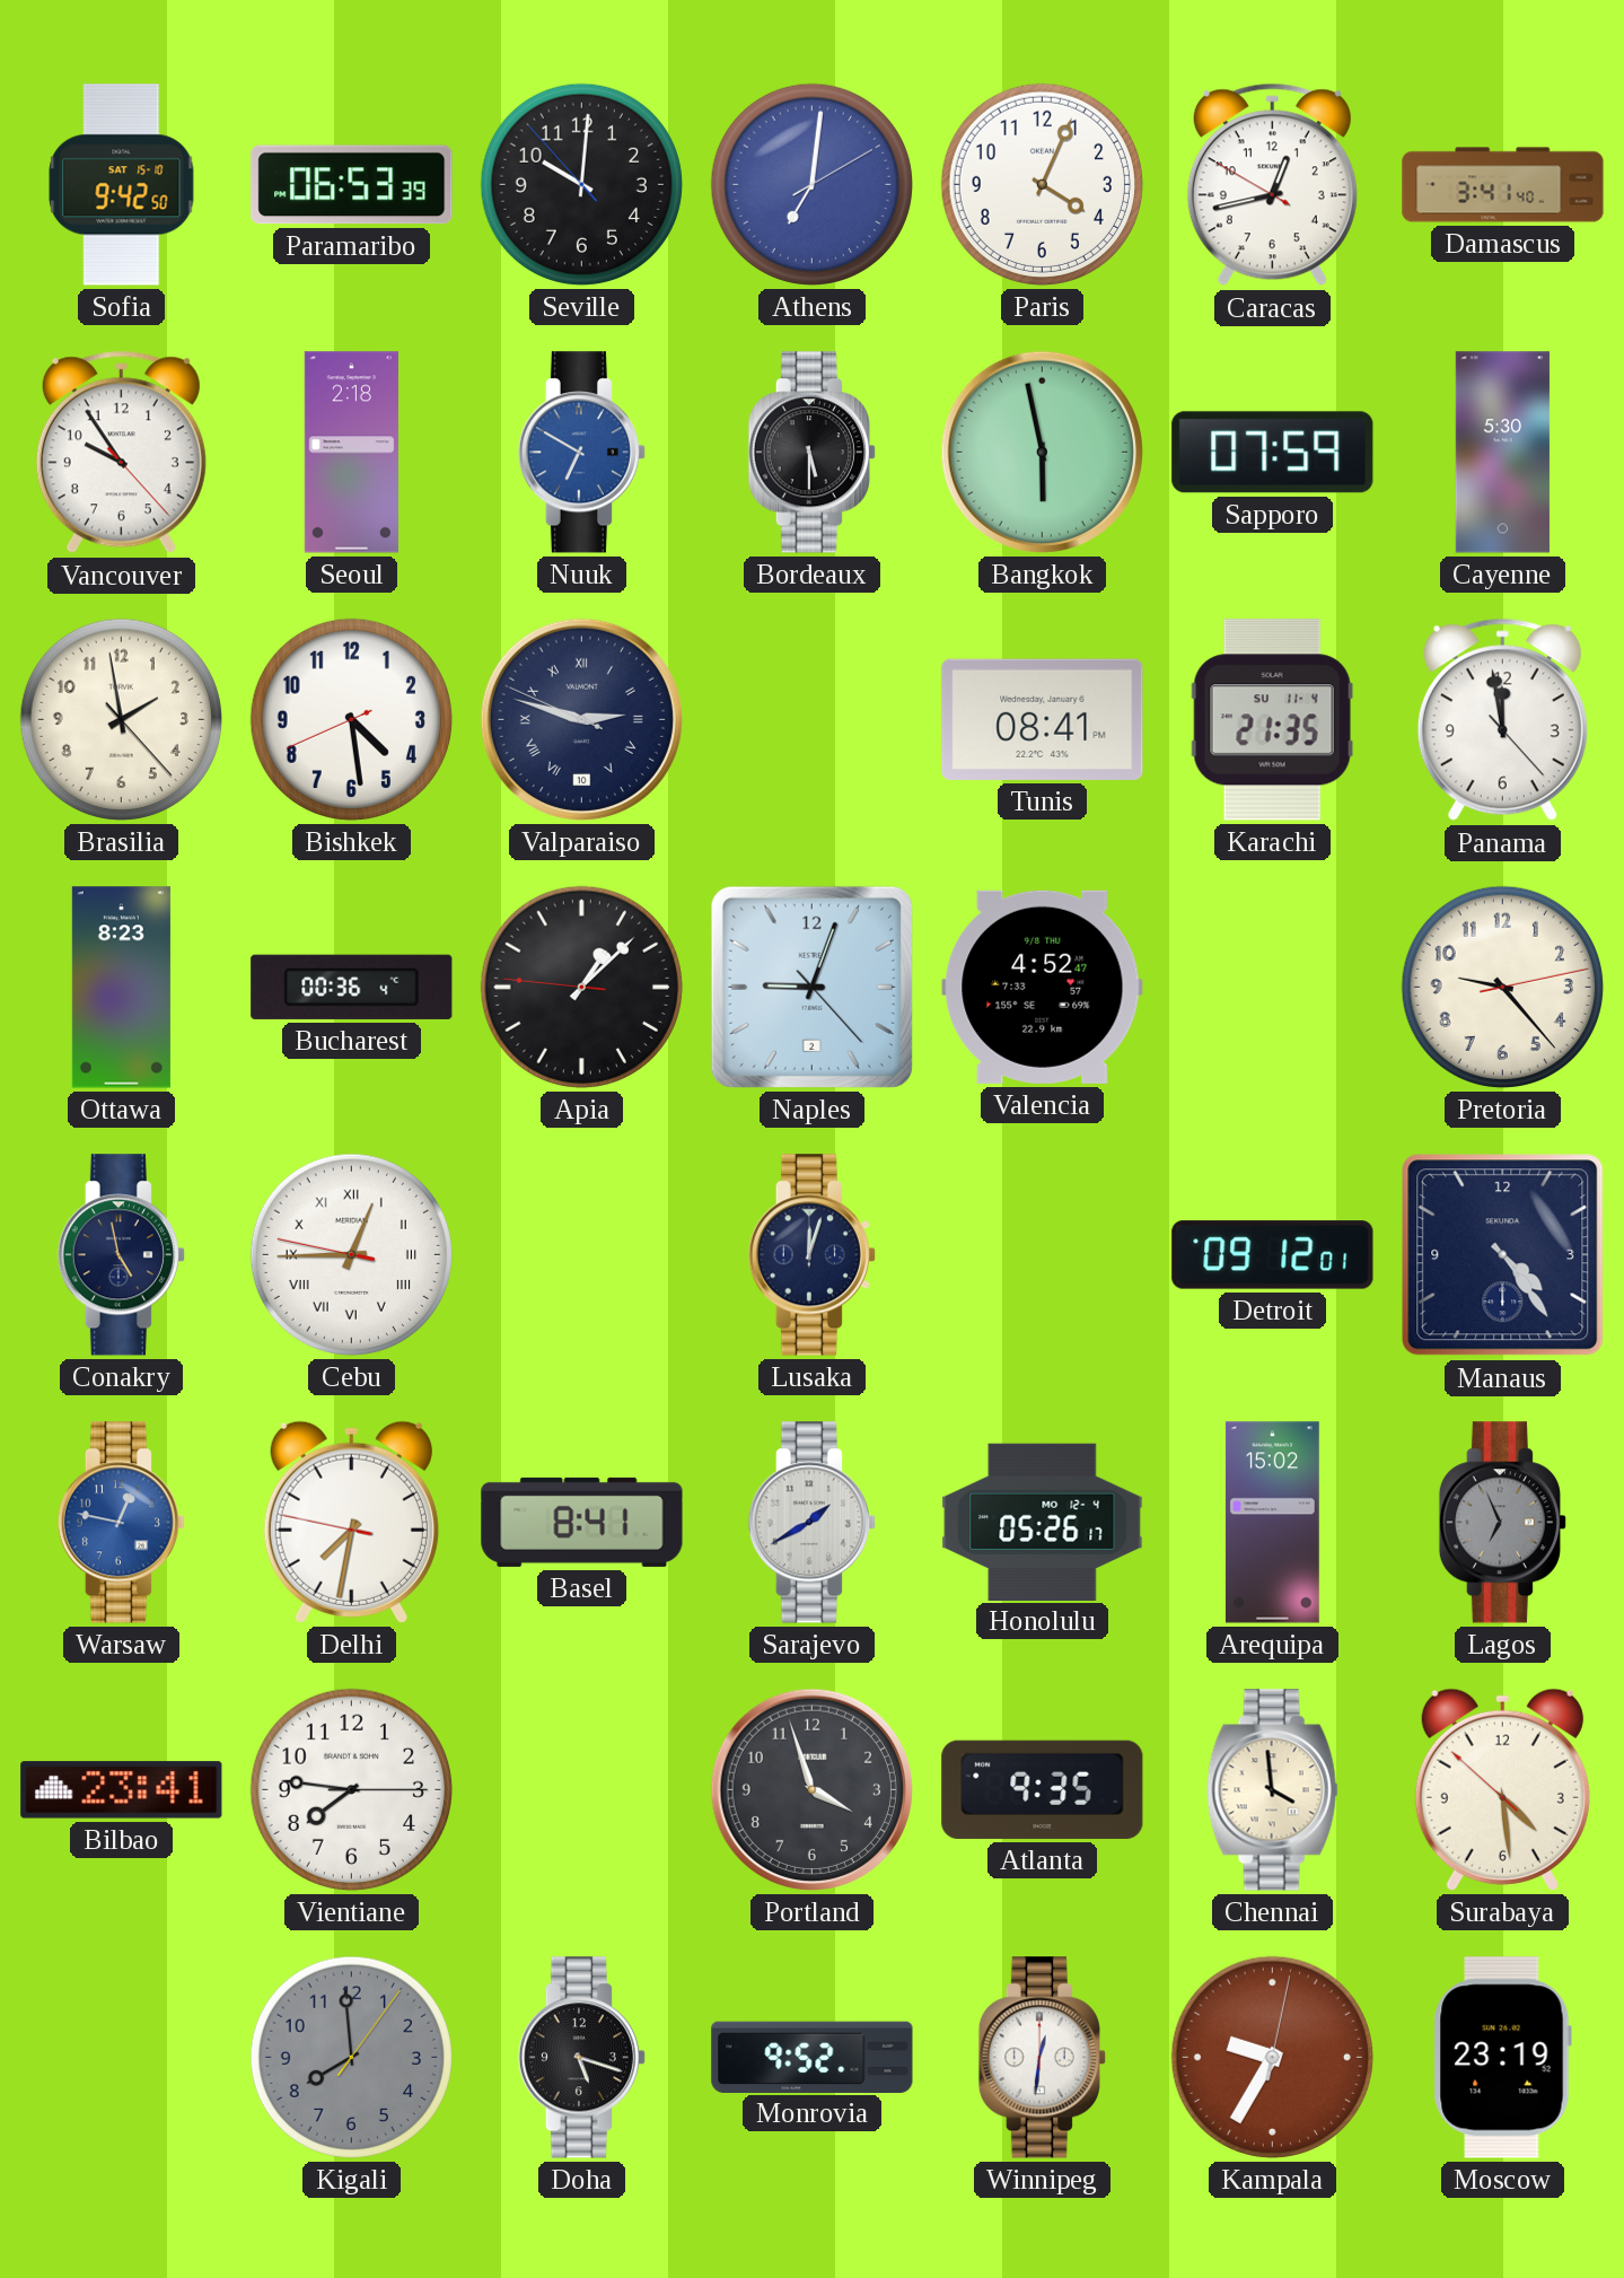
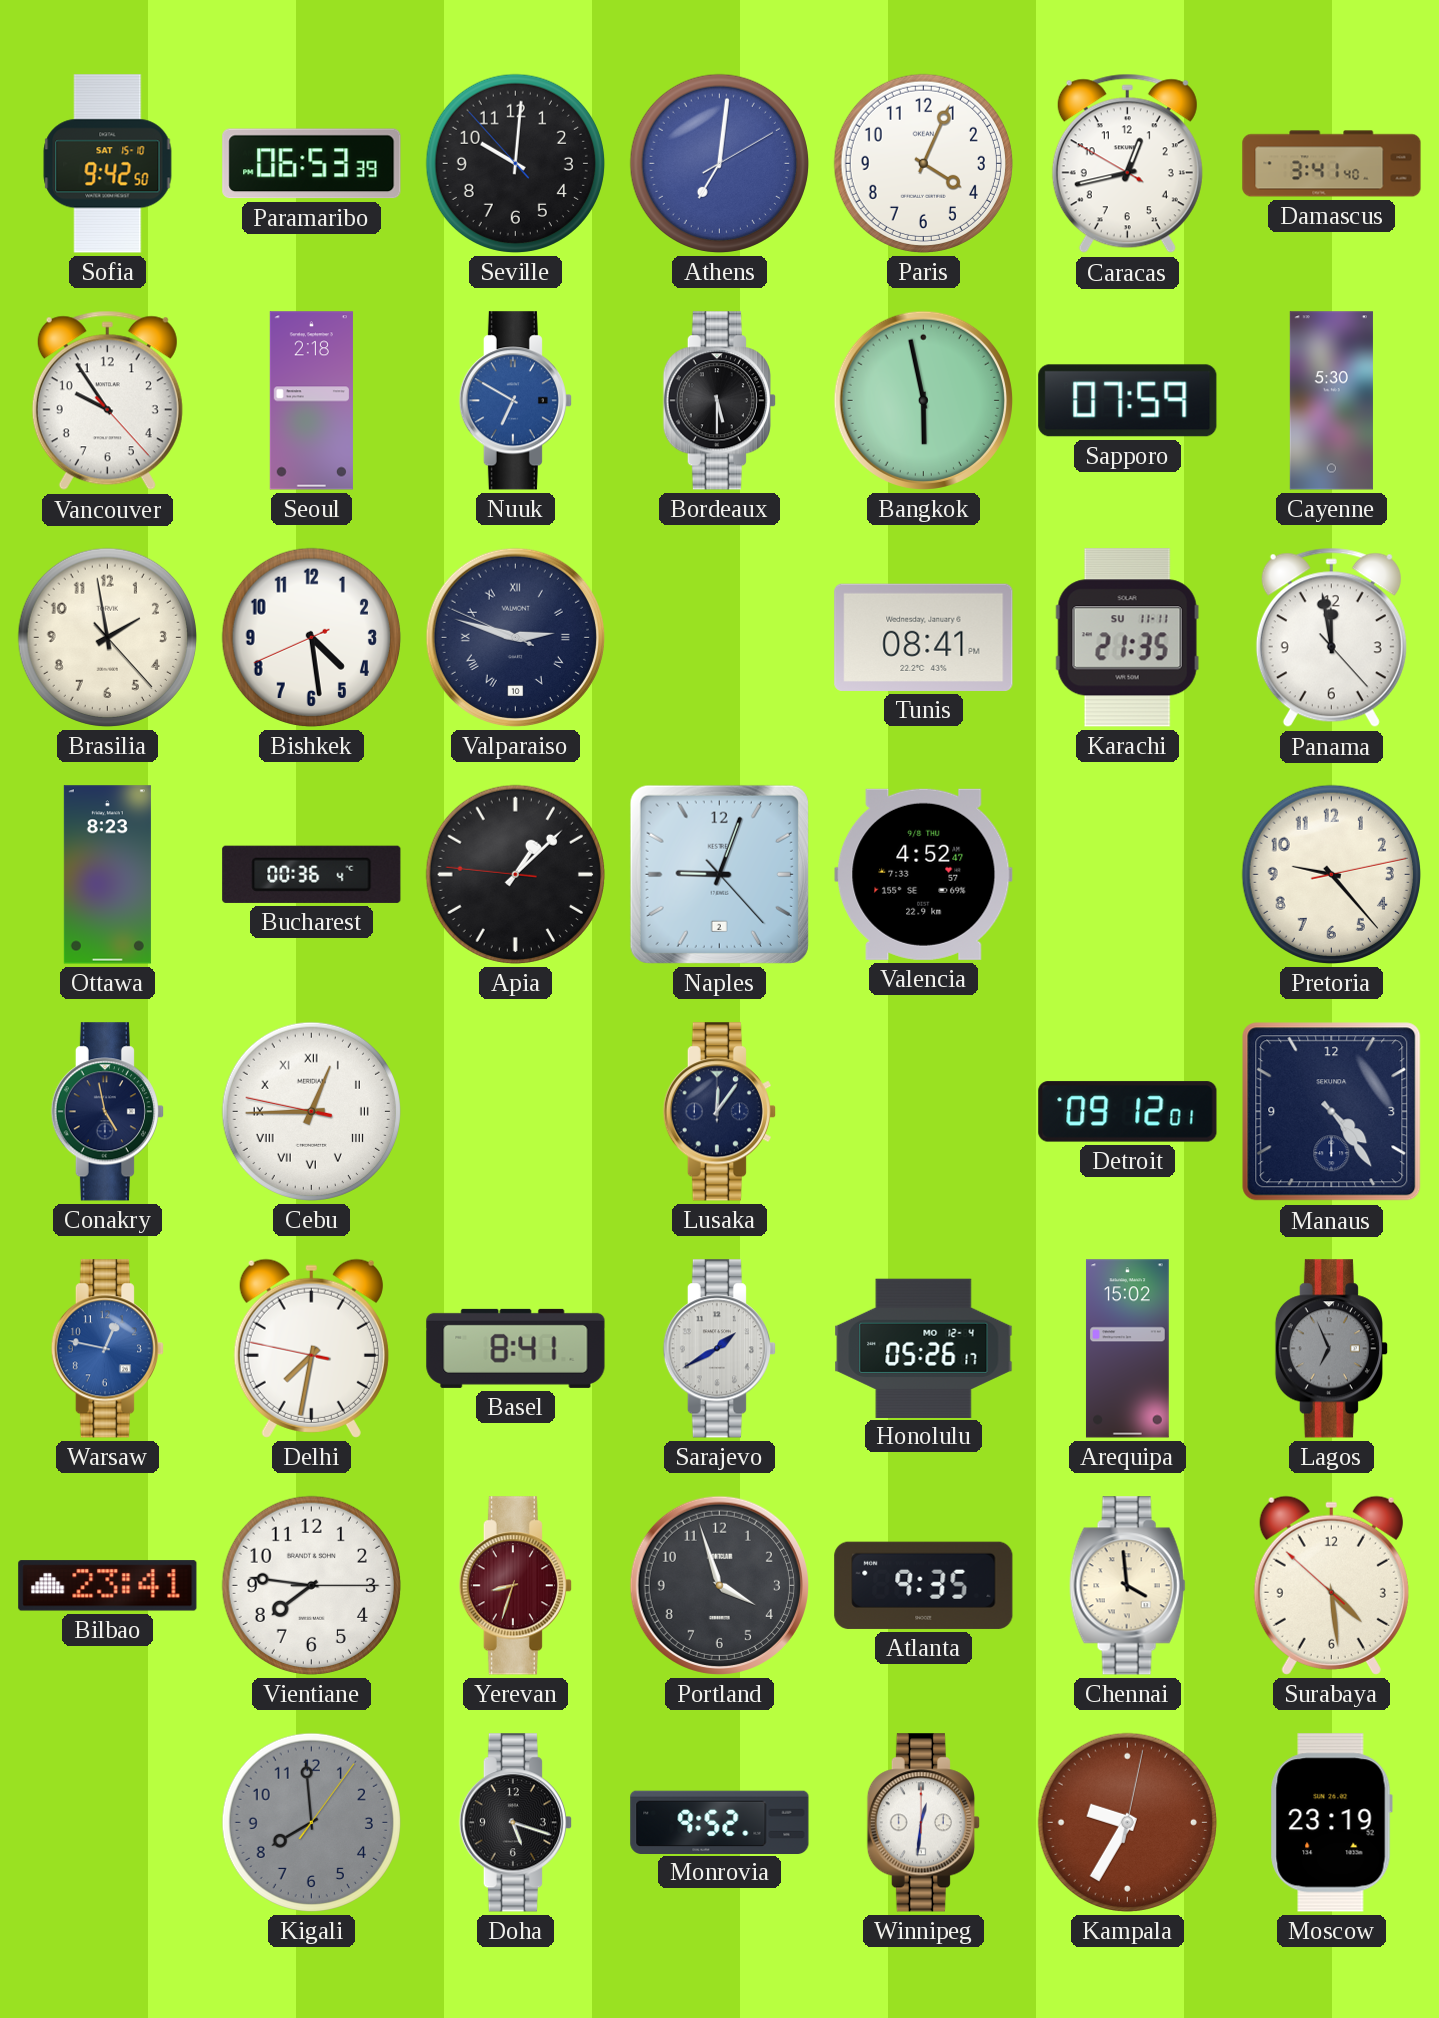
Karachi date: SU 11-4 -> SU 11-11
Lusaka: 12:03 -> 12:06
Yerevan: none -> 8:33
